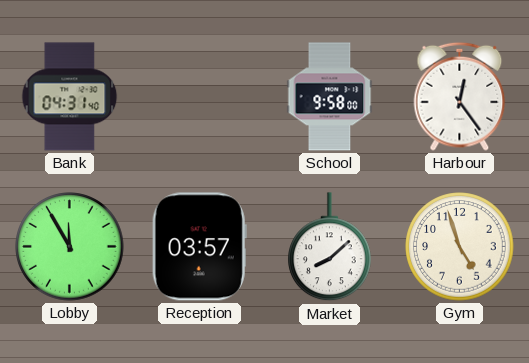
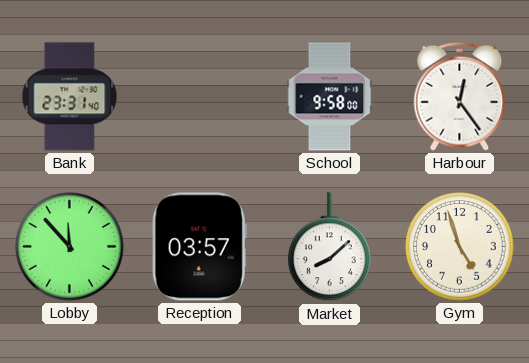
Bank: 04:31 -> 23:31
Lobby: 11:55 -> 11:53
